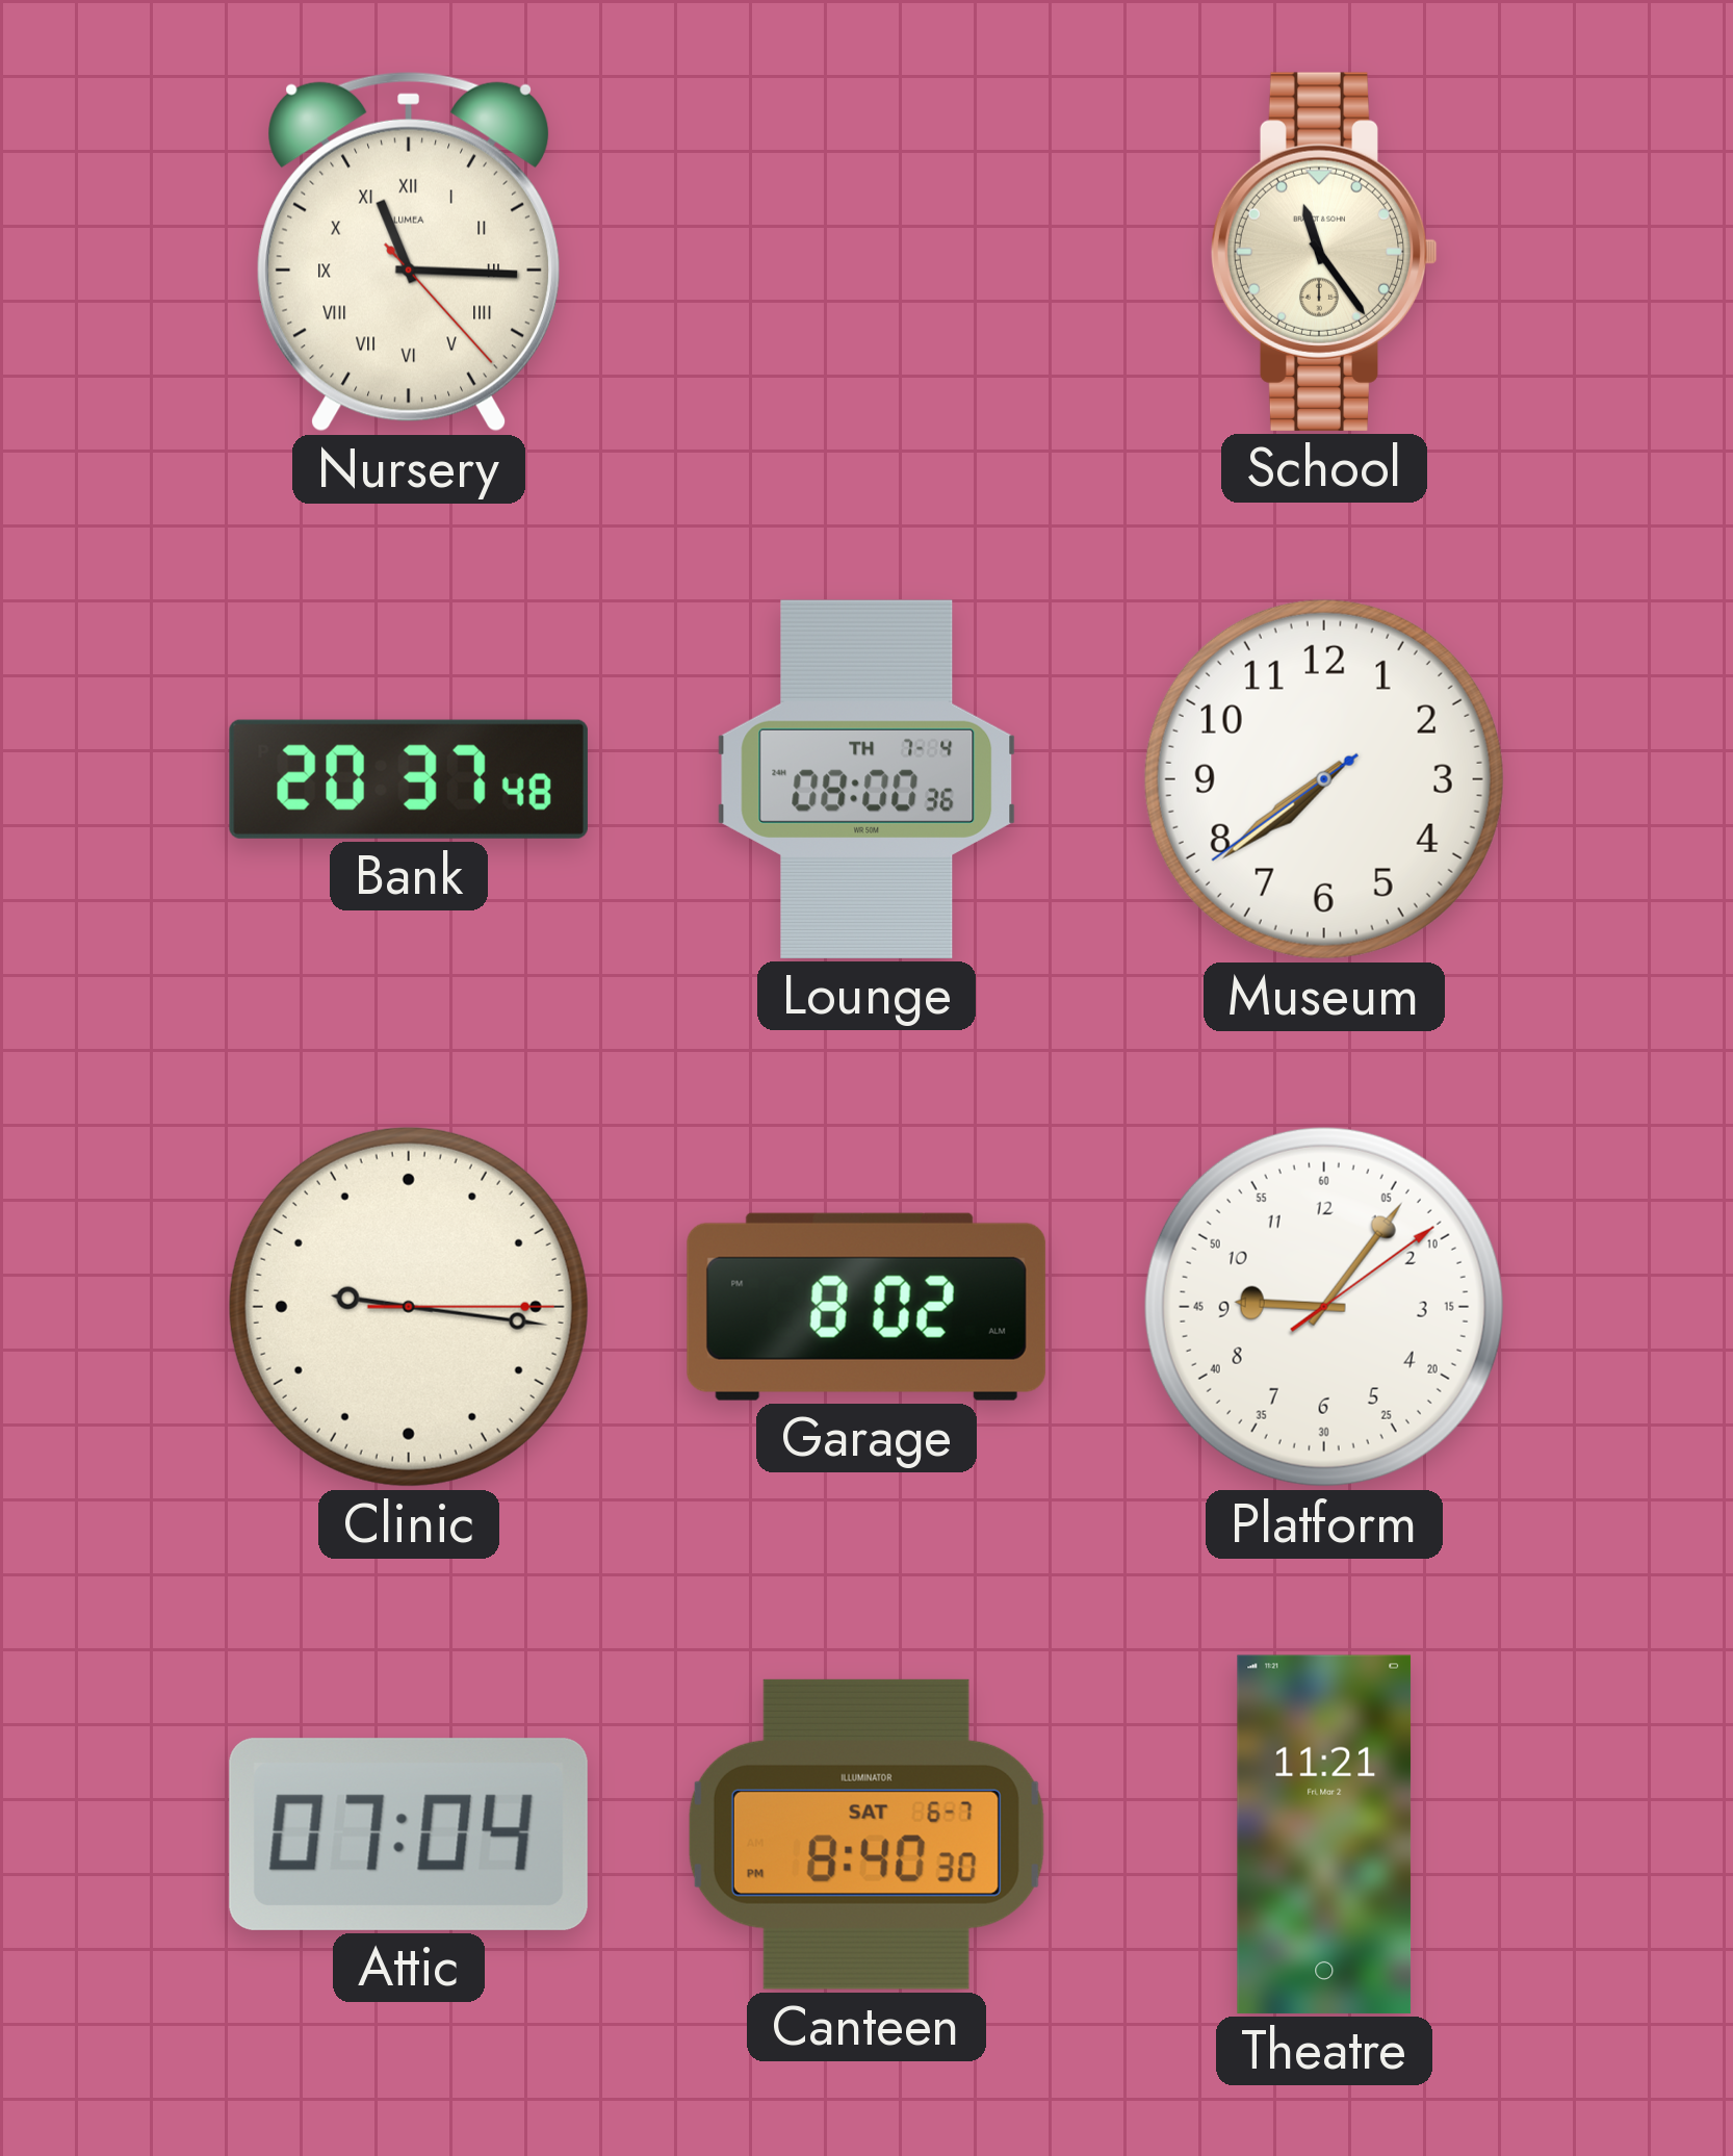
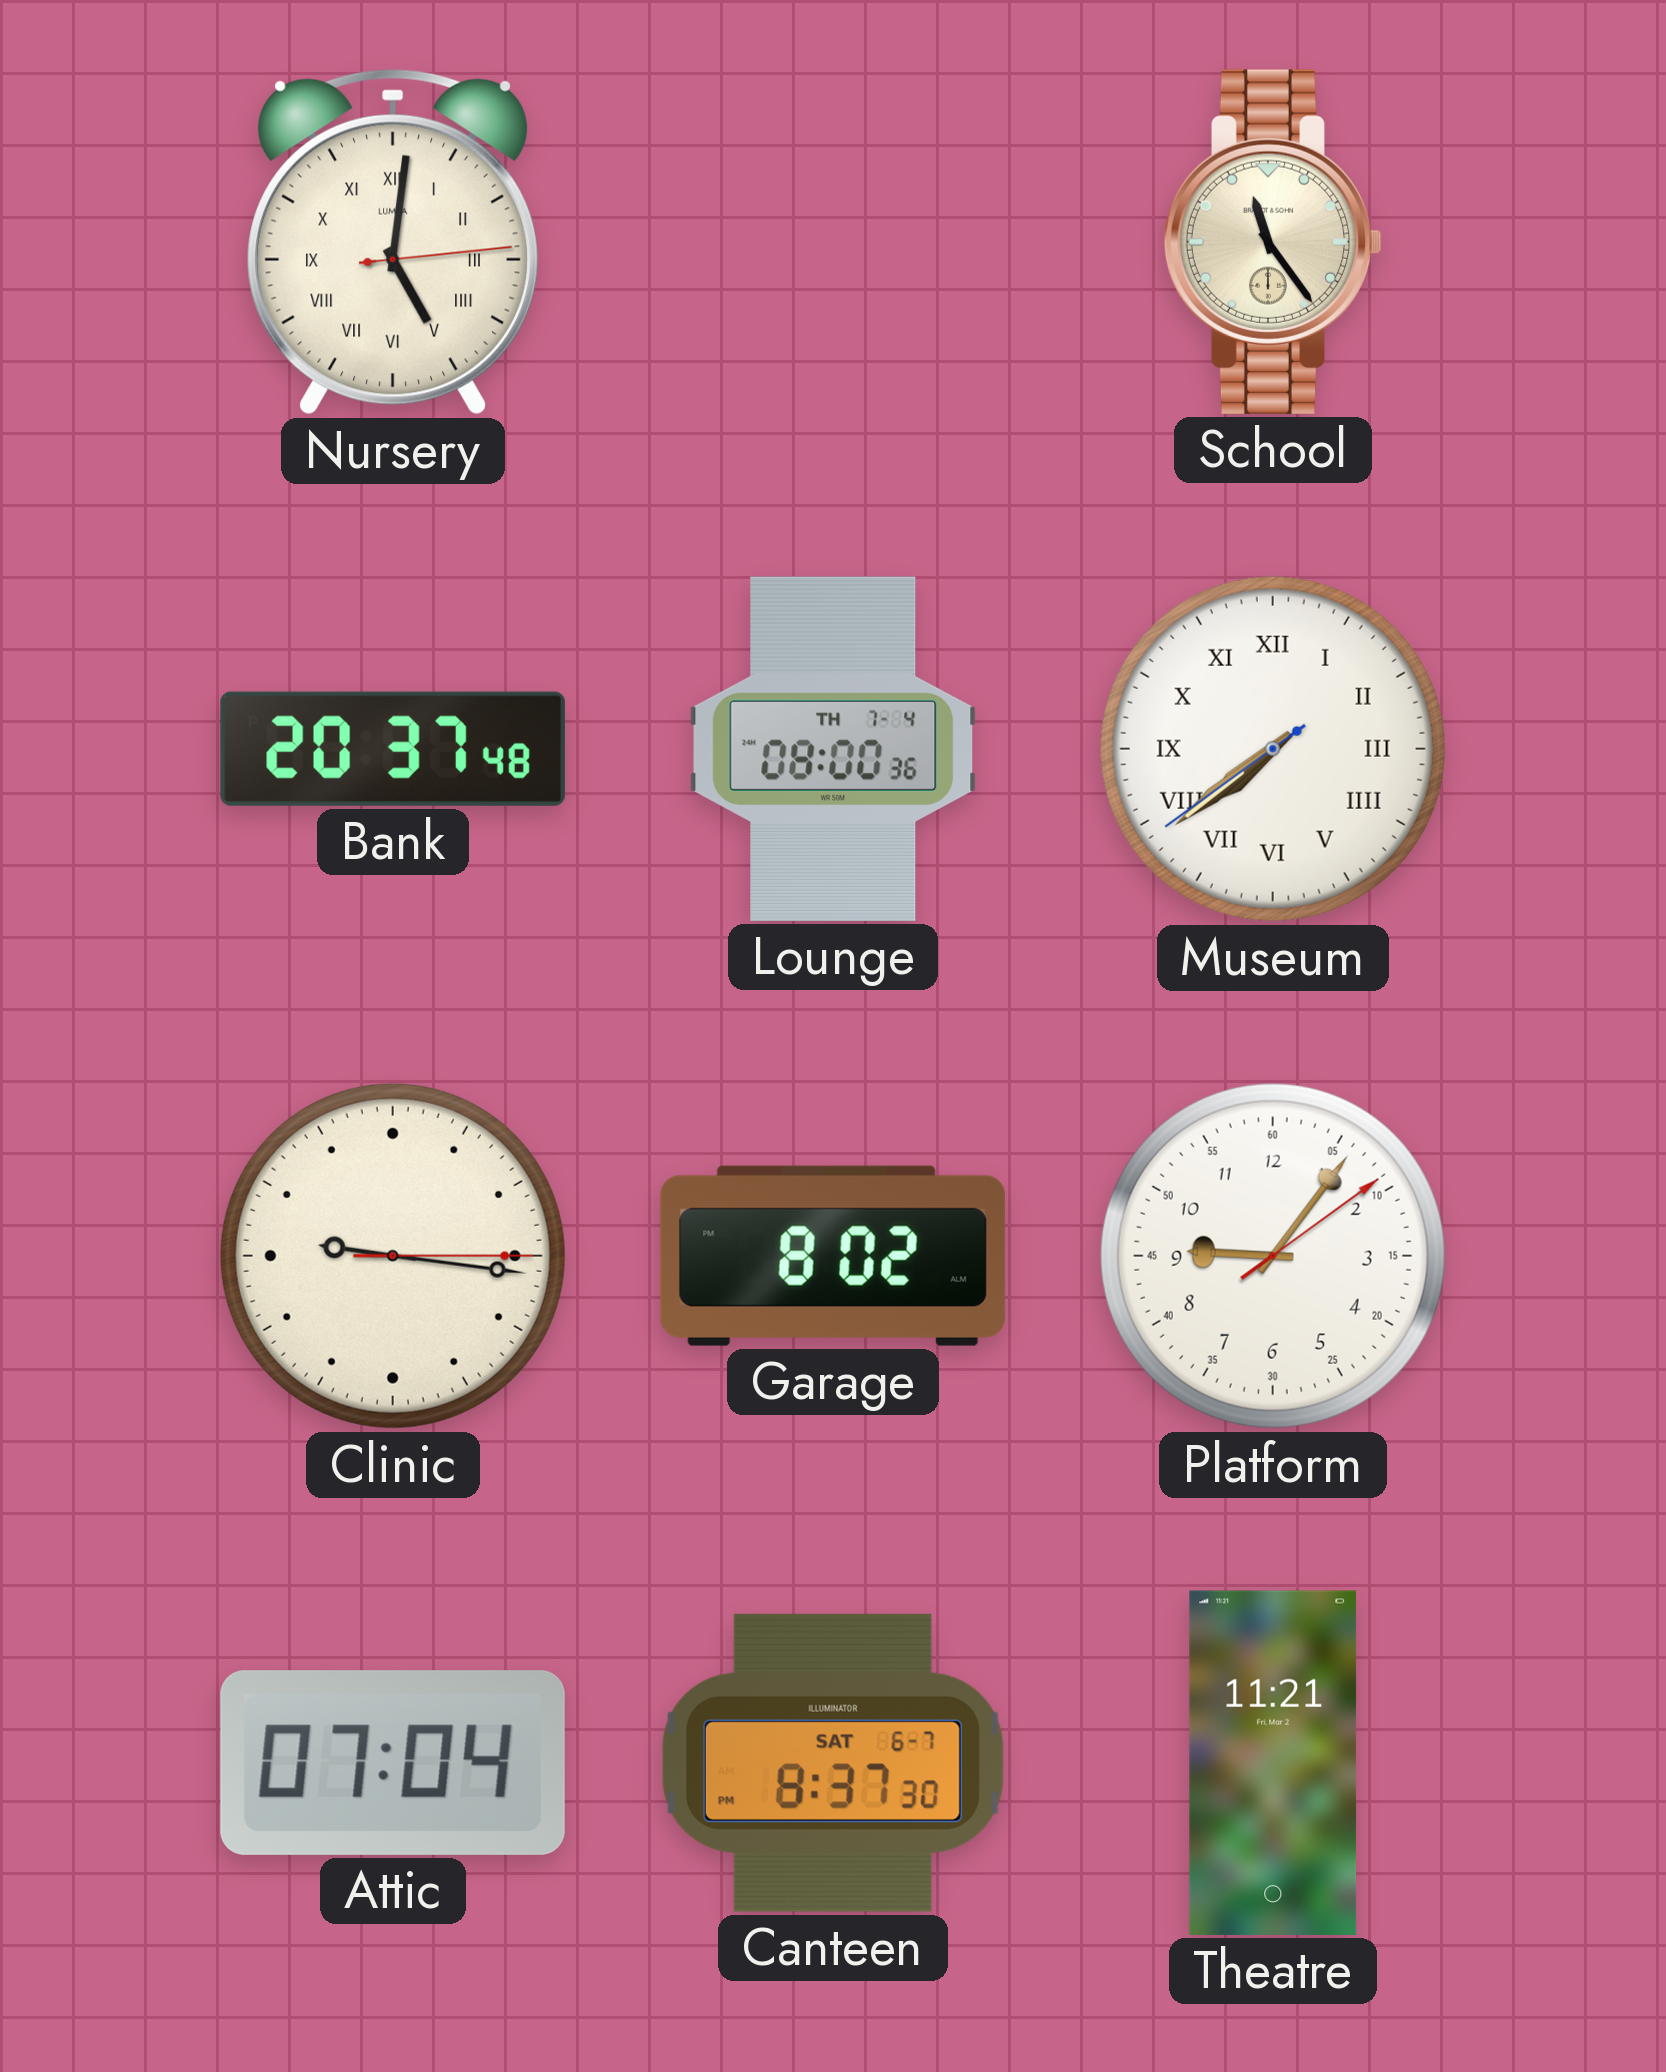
Nursery: 11:15 -> 5:01
Museum numerals: Arabic -> Roman
Canteen: 8:40 -> 8:37
